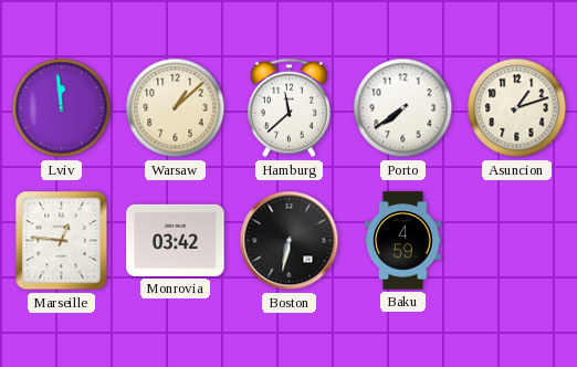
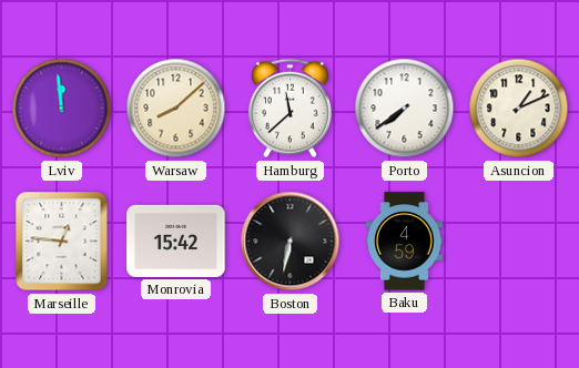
Warsaw: 1:08 -> 8:08
Asuncion: 1:12 -> 1:11
Monrovia: 03:42 -> 15:42
